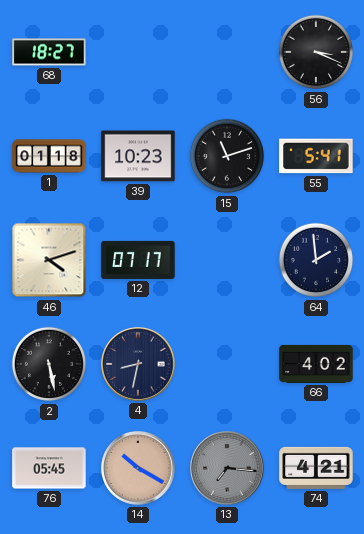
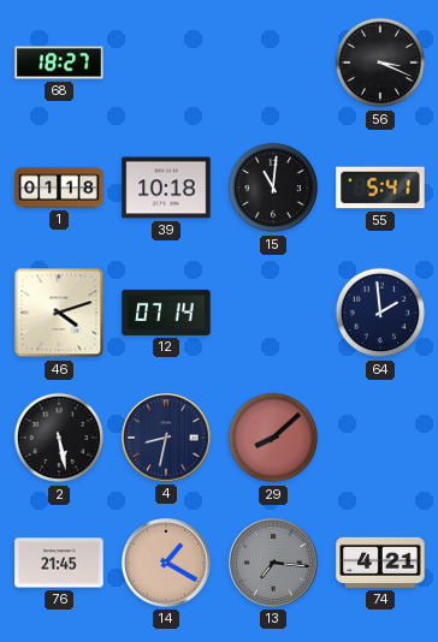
39: 10:23 -> 10:18
15: 11:12 -> 11:01
12: 07:17 -> 07:14
29: none -> 8:08
66: 4:02 -> none
76: 05:45 -> 21:45
14: 10:20 -> 1:20
